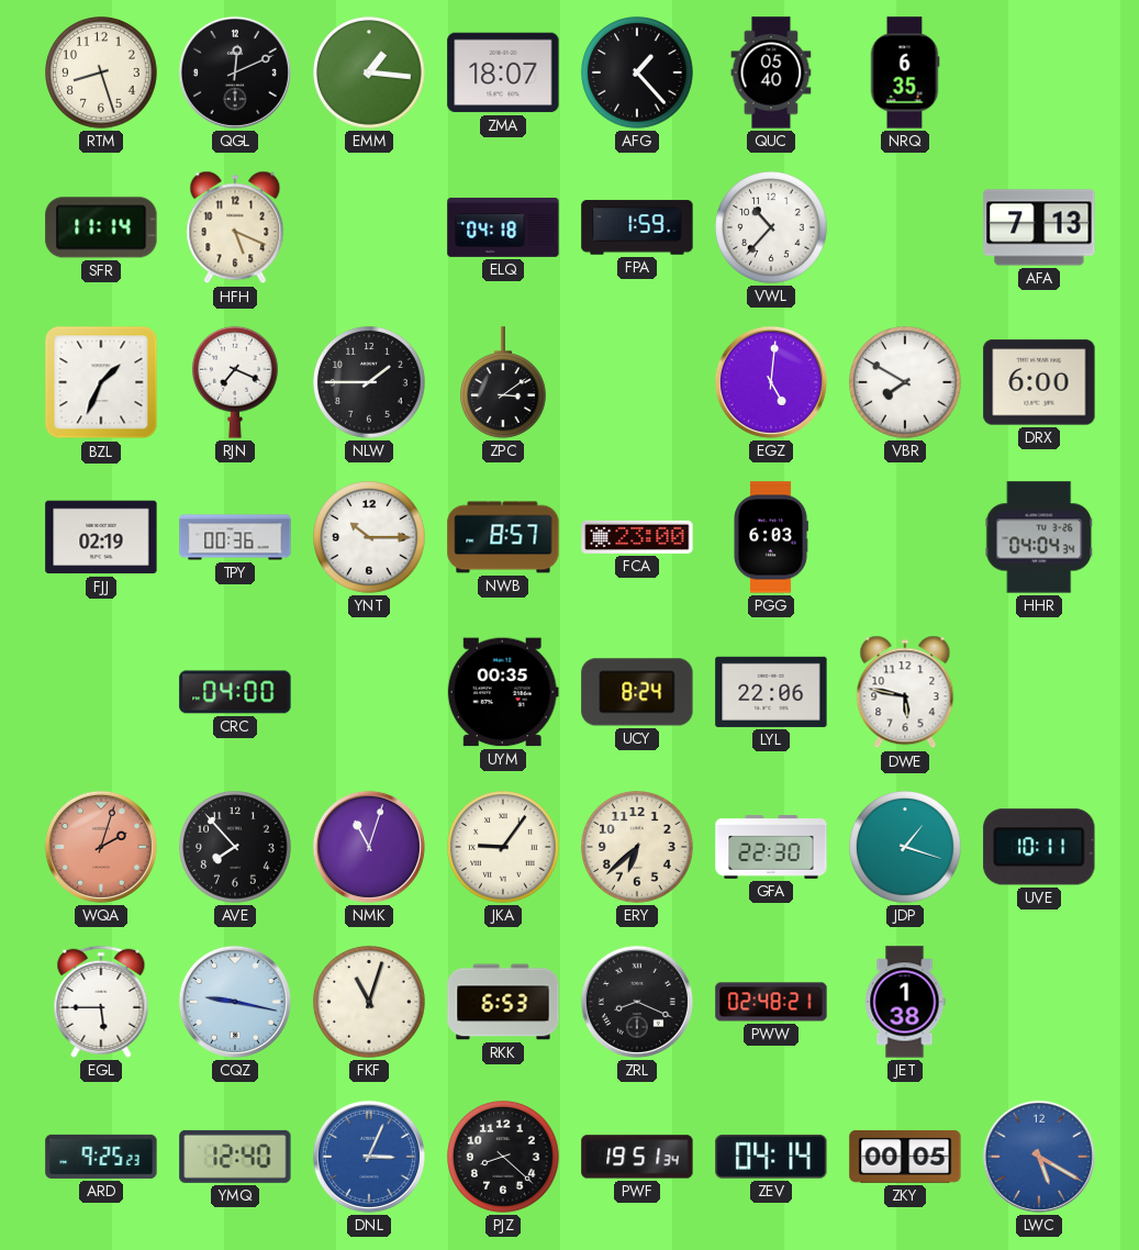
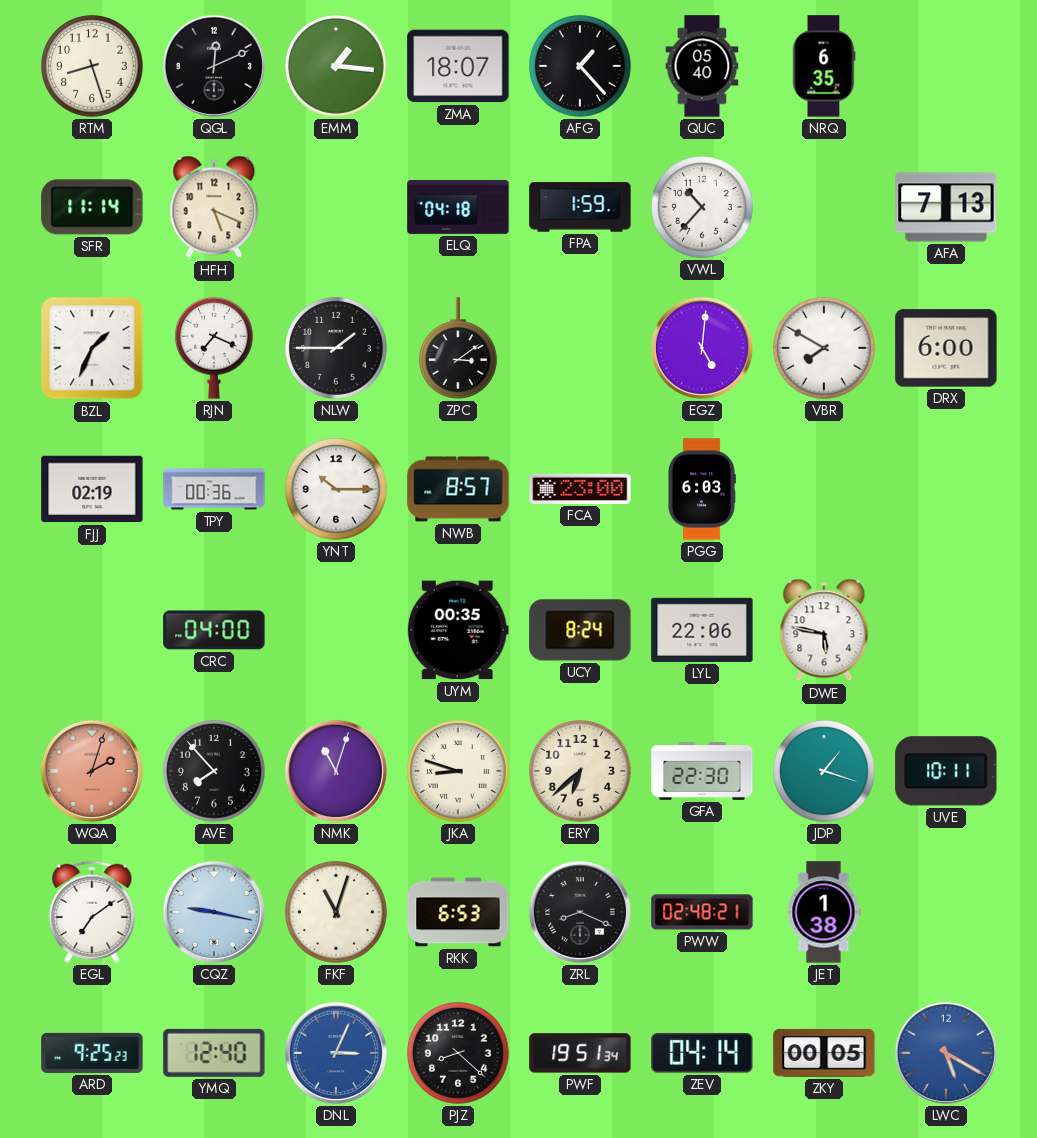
HHR: 04:04 -> none
JKA: 9:06 -> 8:48
EGL: 5:45 -> 7:09
